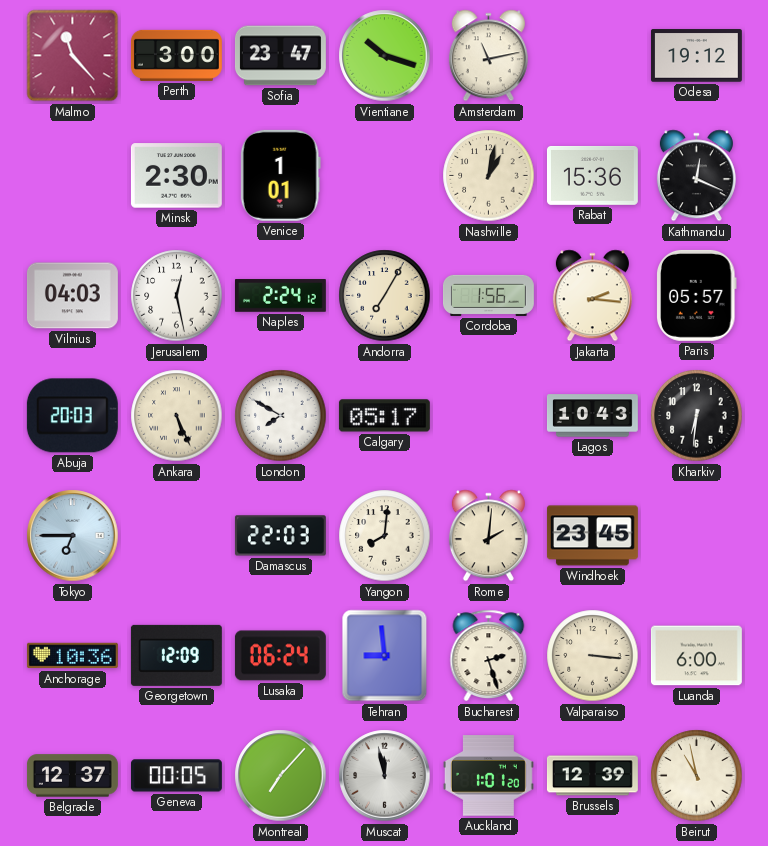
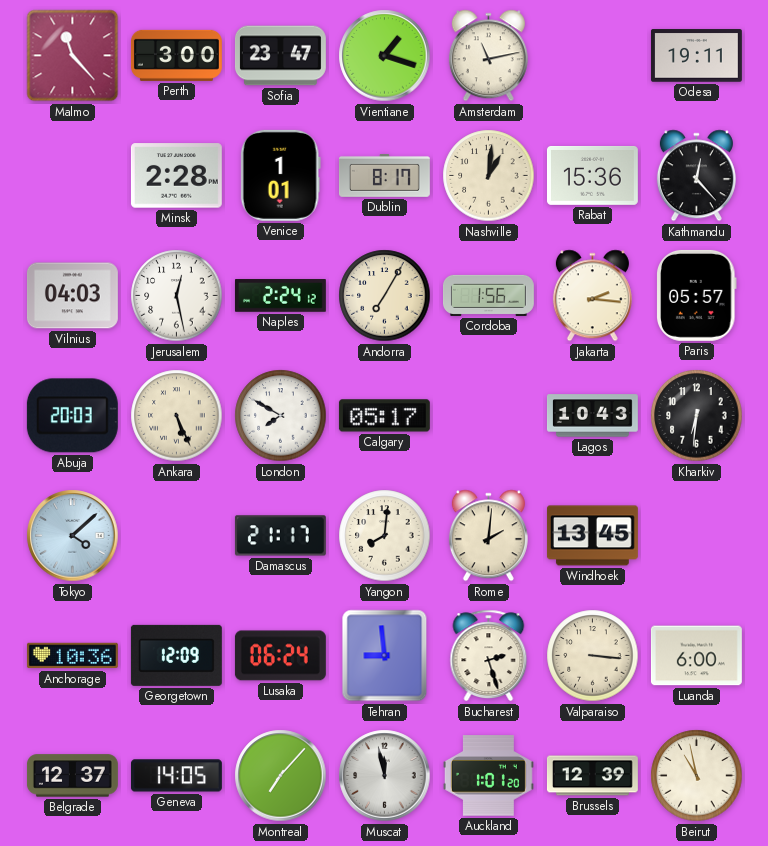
Vientiane: 10:18 -> 1:18
Odesa: 19:12 -> 19:11
Minsk: 2:30 -> 2:28
Dublin: none -> 8:17
Nashville: 1:02 -> 1:01
Kathmandu: 12:19 -> 12:23
Tokyo: 6:45 -> 4:08
Damascus: 22:03 -> 21:17
Windhoek: 23:45 -> 13:45
Geneva: 00:05 -> 14:05
